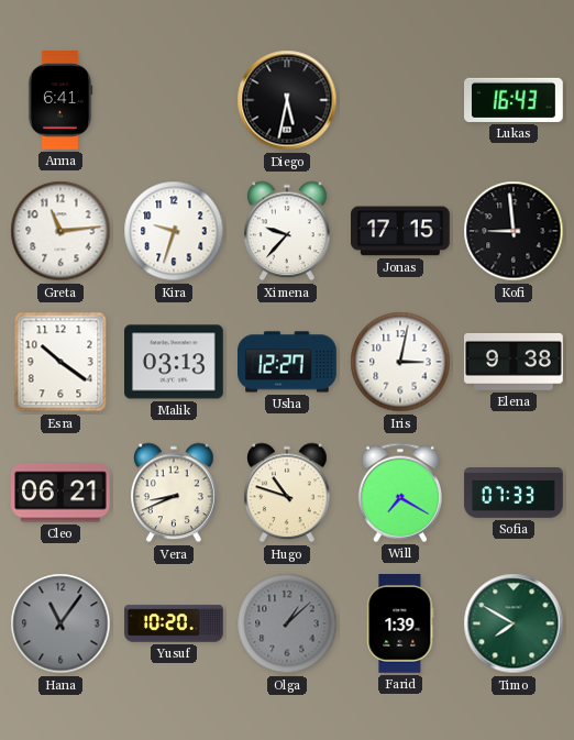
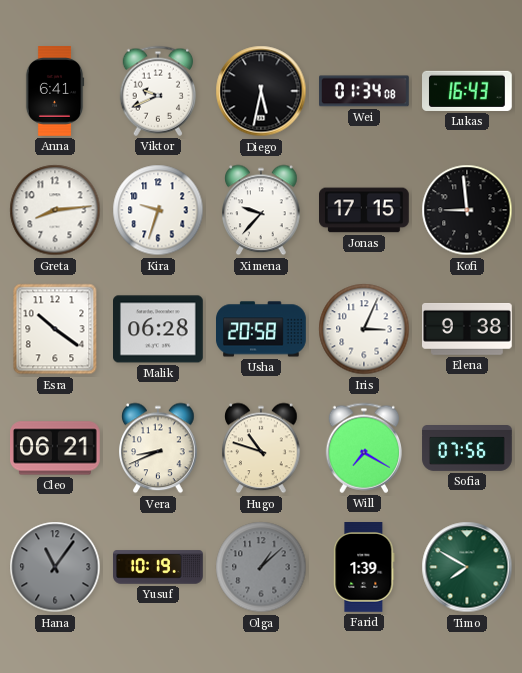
Viktor: none -> 9:41
Wei: none -> 01:34
Greta: 11:14 -> 8:14
Malik: 03:13 -> 06:28
Usha: 12:27 -> 20:58
Iris: 3:02 -> 3:04
Sofia: 07:33 -> 07:56
Yusuf: 10:20 -> 10:19
